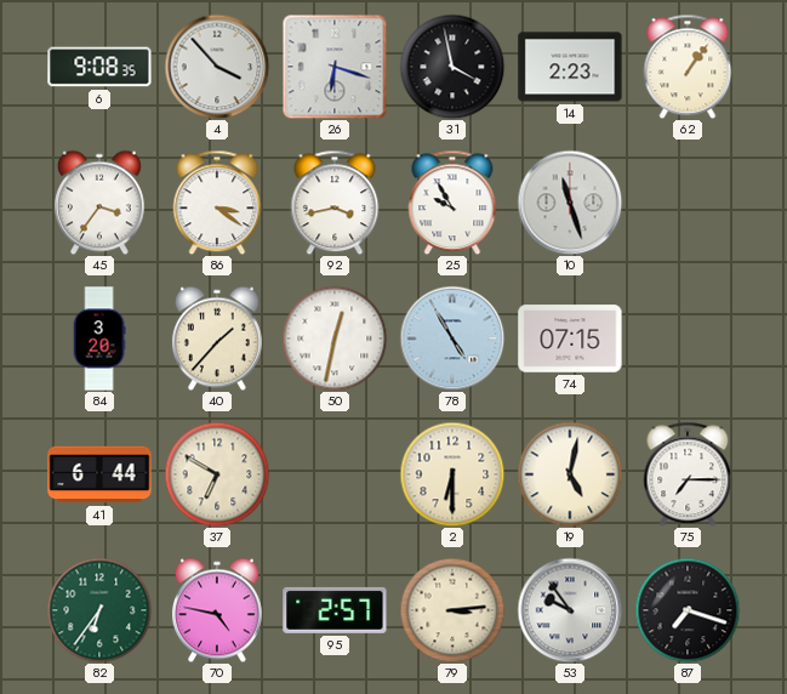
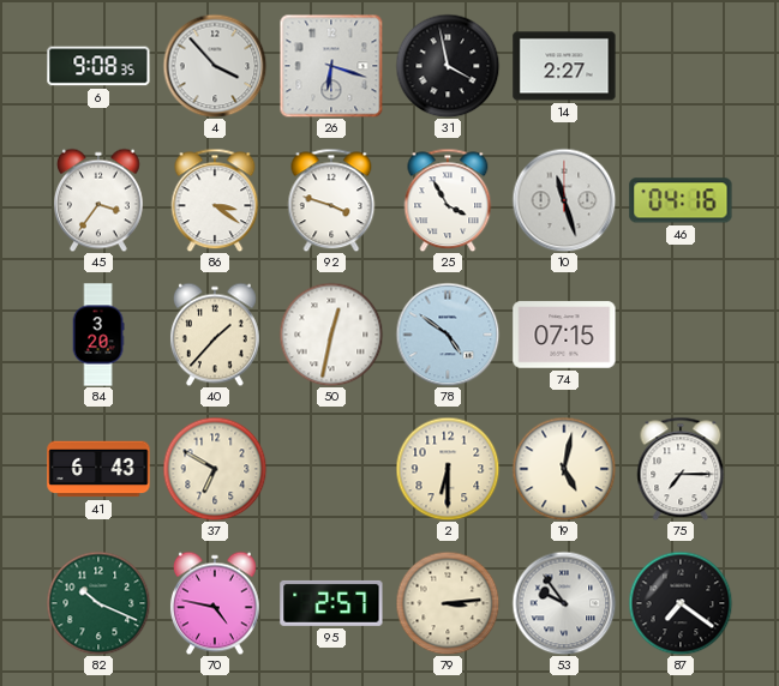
14: 2:23 -> 2:27
62: 1:06 -> none
92: 3:43 -> 3:48
25: 9:55 -> 3:55
46: none -> 04:16
78: 4:55 -> 4:51
41: 6:44 -> 6:43
82: 6:36 -> 10:19
87: 7:18 -> 7:21
